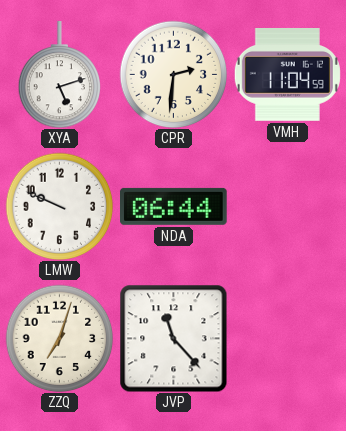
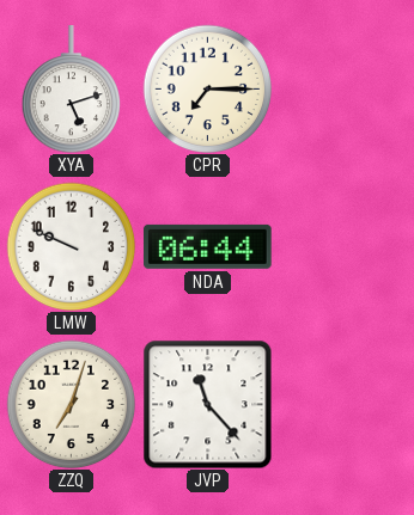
CPR: 2:31 -> 7:15
VMH: 11:04 -> none
